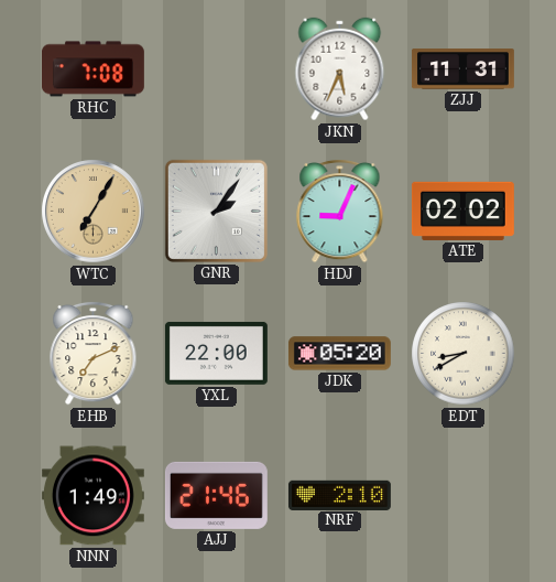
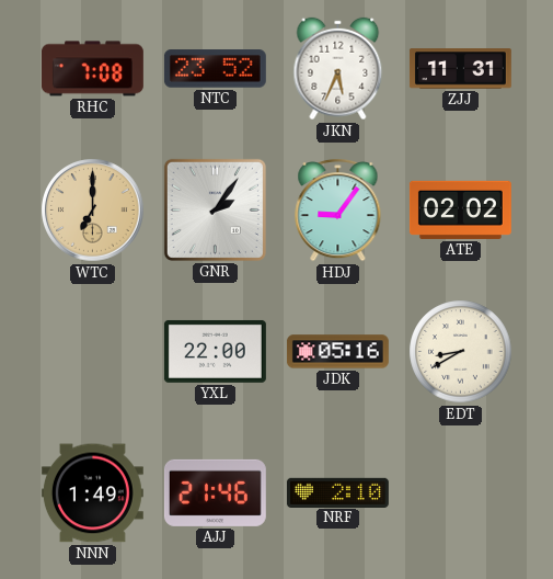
NTC: none -> 23:52
WTC: 7:05 -> 7:00
HDJ: 9:04 -> 9:06
EHB: 7:11 -> none
JDK: 05:20 -> 05:16
